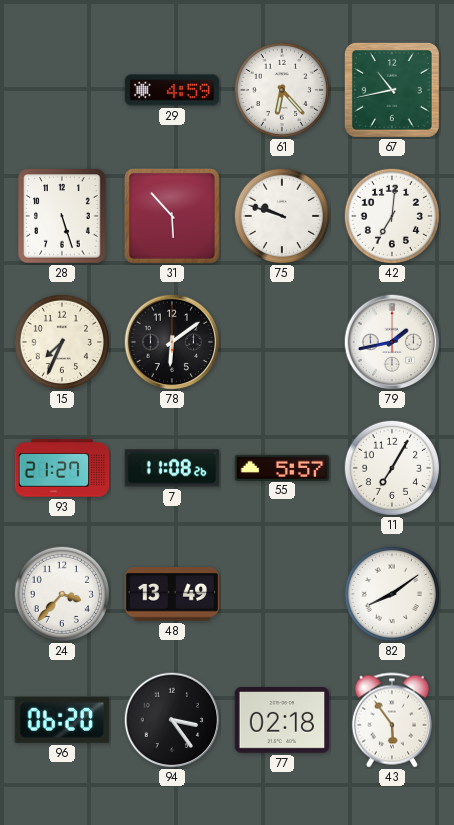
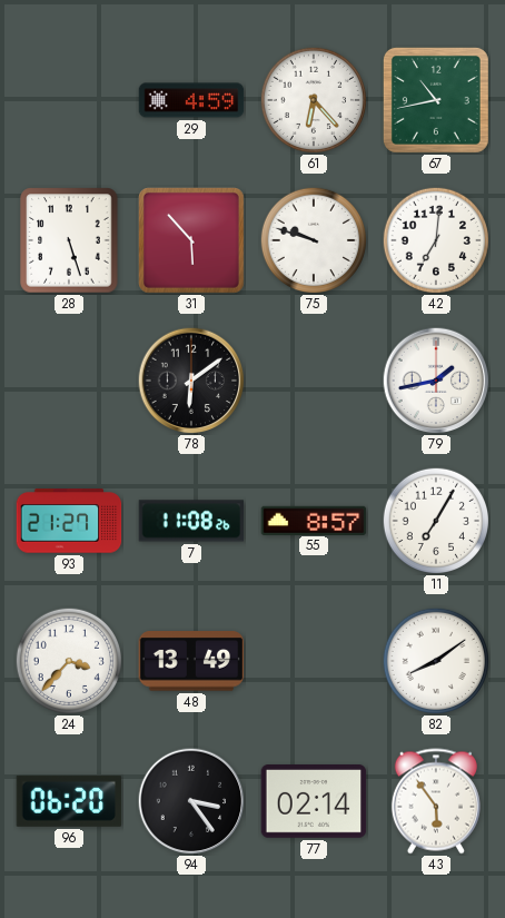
15: 7:34 -> none
55: 5:57 -> 8:57
77: 02:18 -> 02:14
